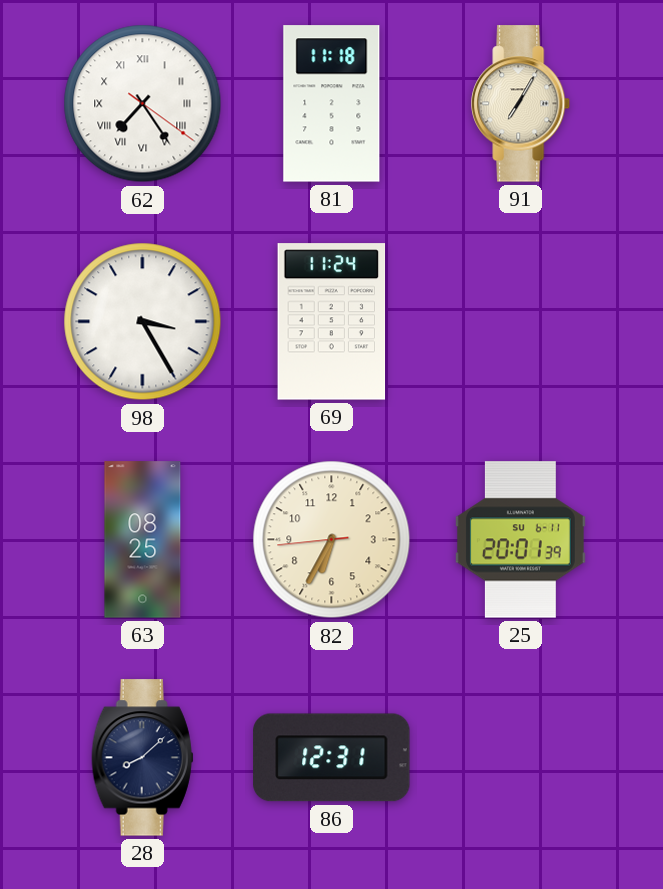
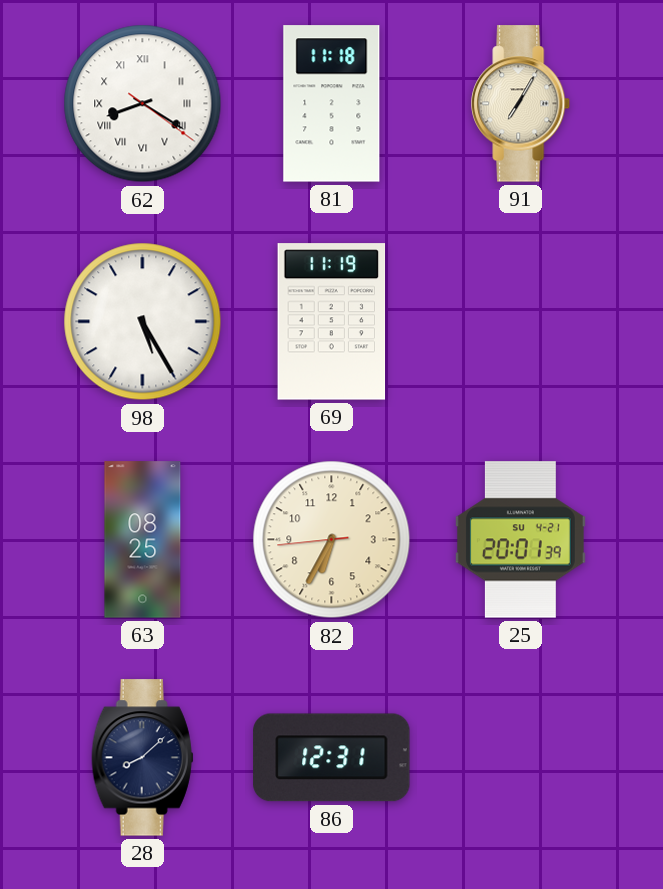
62: 7:24 -> 8:20
98: 3:25 -> 5:25
69: 11:24 -> 11:19
25 date: SU 6-11 -> SU 4-21
